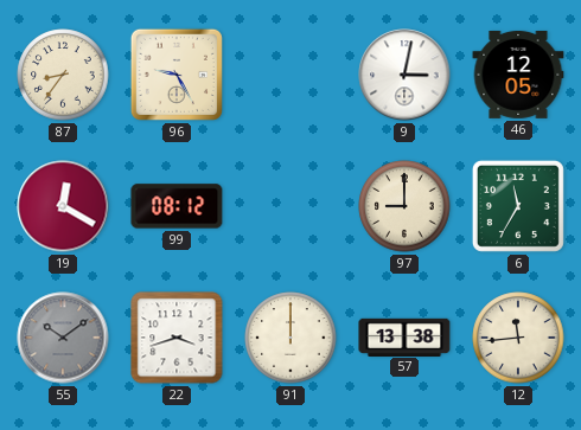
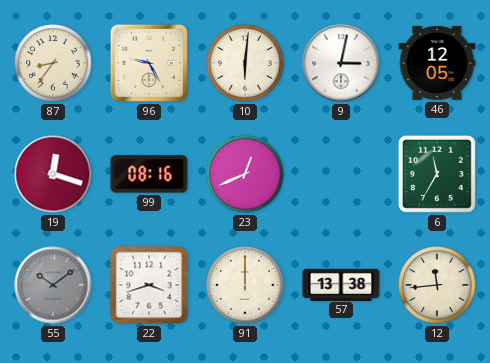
10: none -> 6:01
19: 12:20 -> 12:18
99: 08:12 -> 08:16
23: none -> 12:41
97: 9:00 -> none
